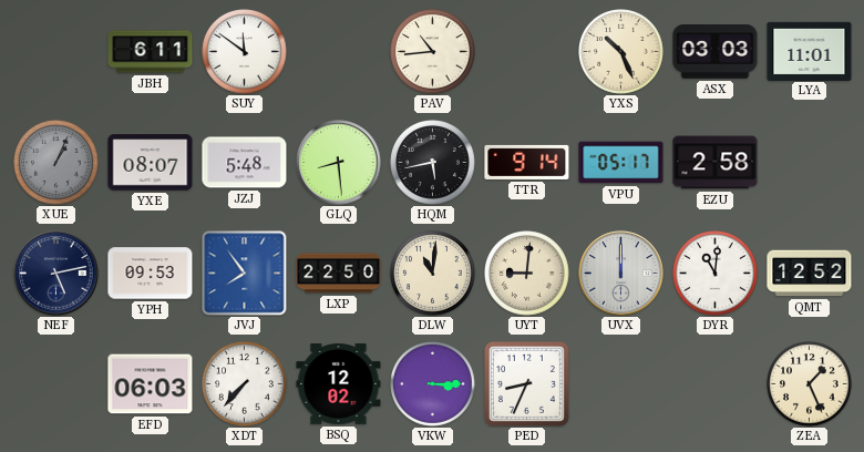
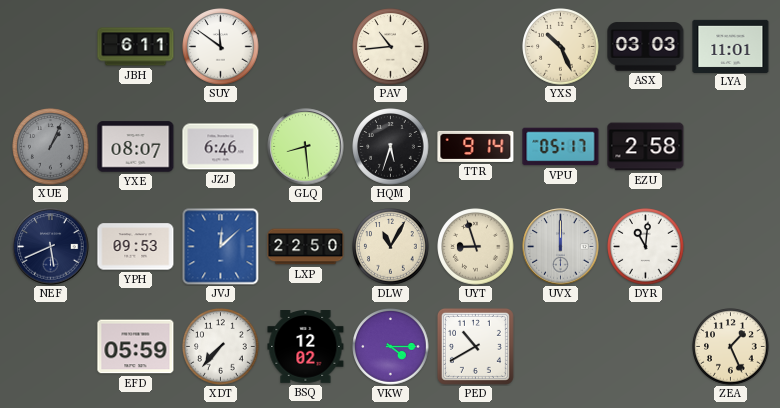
JZJ: 5:48 -> 6:46
HQM: 5:43 -> 5:33
NEF: 5:13 -> 5:41
JVJ: 7:54 -> 12:08
DLW: 11:01 -> 11:05
UYT: 9:01 -> 8:57
QMT: 12:52 -> none
EFD: 06:03 -> 05:59
VKW: 3:15 -> 4:15
PED: 8:34 -> 10:40
